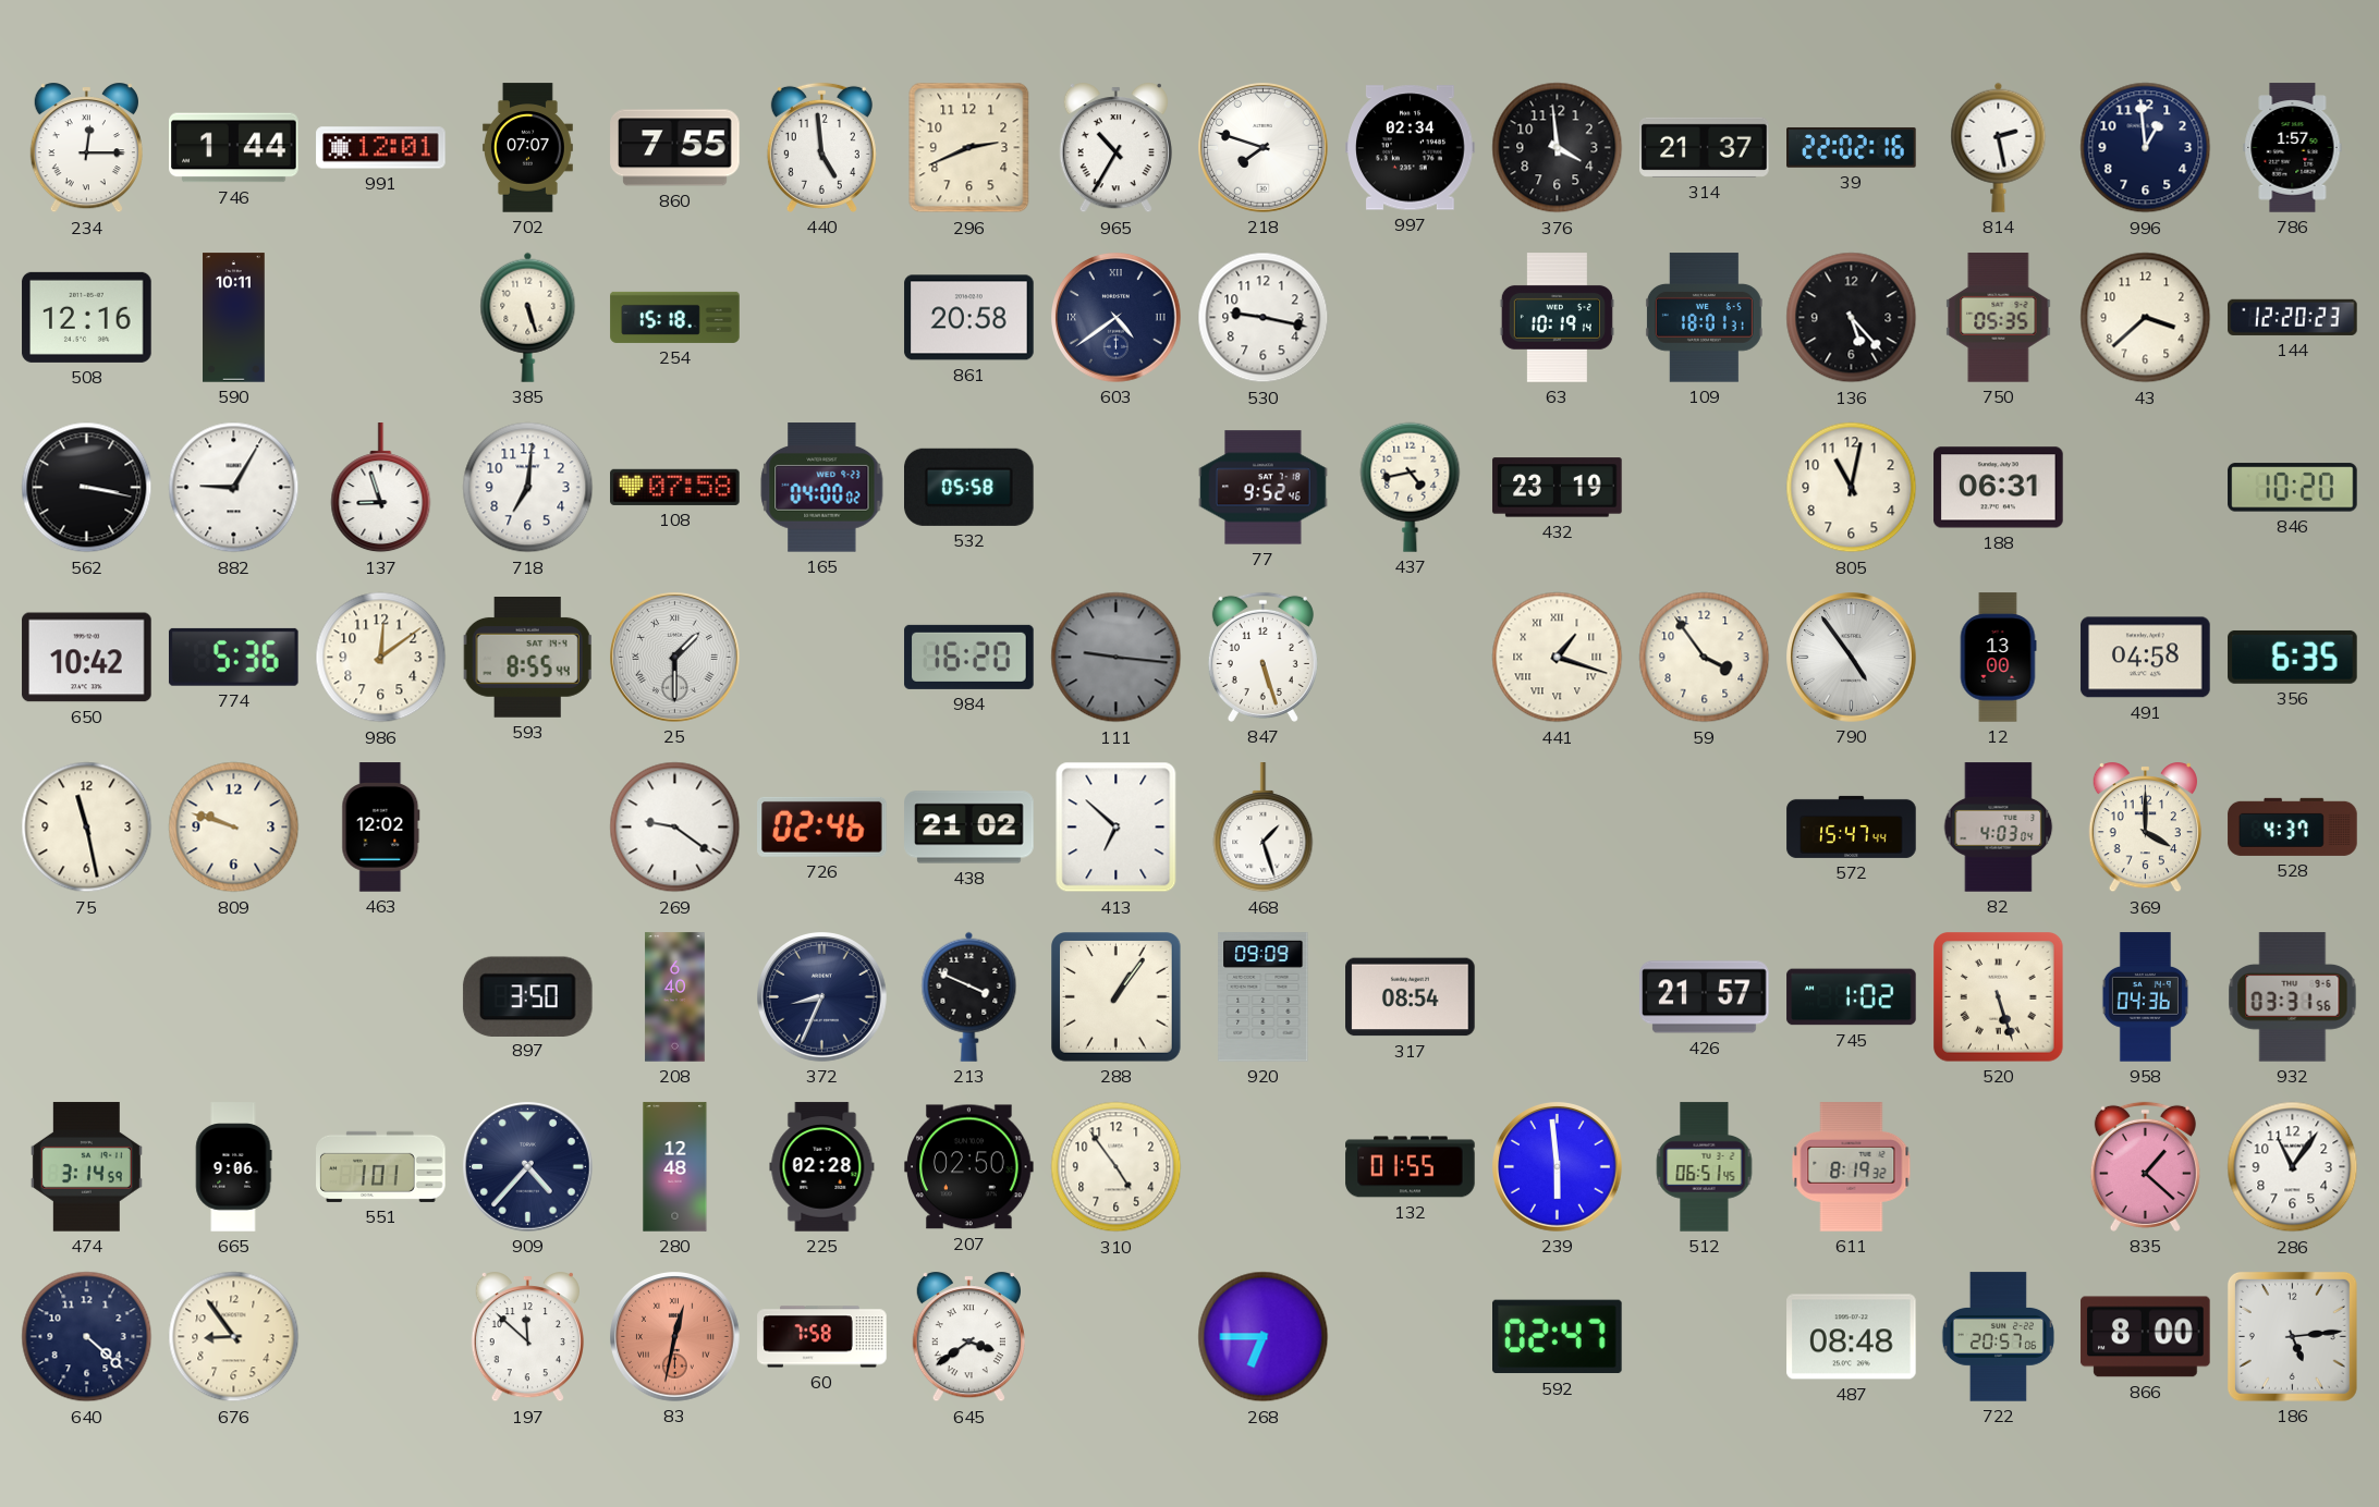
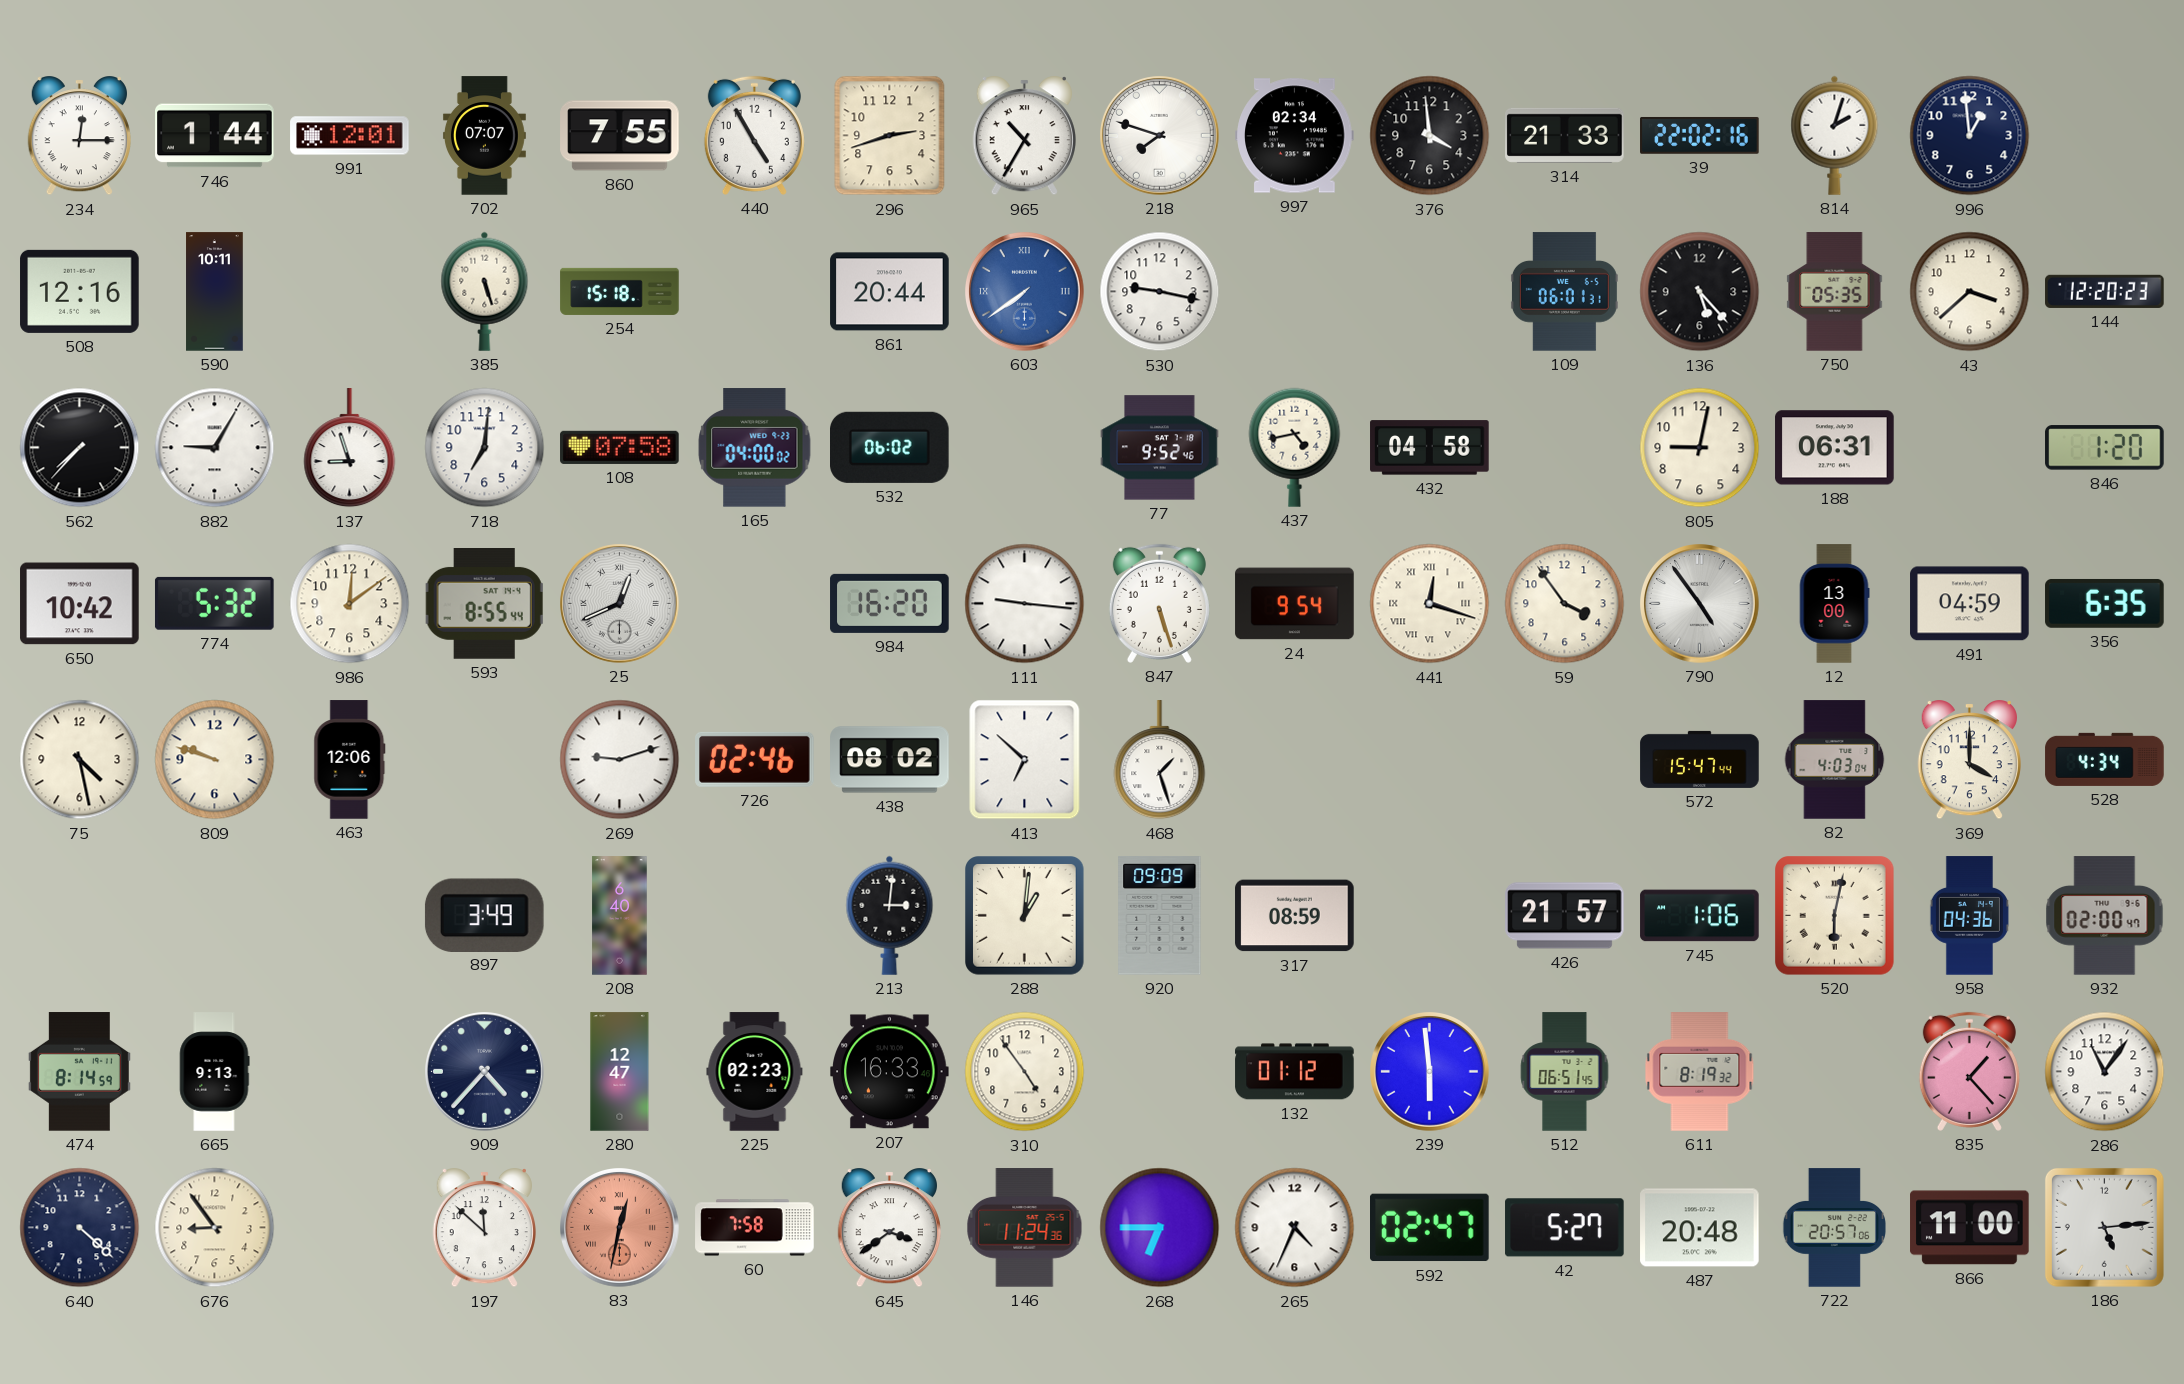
440: 4:59 -> 4:55
296: 2:41 -> 2:42
314: 21:37 -> 21:33
814: 2:28 -> 2:03
786: 1:57 -> none
861: 20:58 -> 20:44
603: 4:39 -> 7:39
603 dial: navy -> blue
63: 10:19 -> none
109: 18:01 -> 06:01
562: 3:17 -> 7:37
532: 05:58 -> 06:02
432: 23:19 -> 04:58
805: 11:02 -> 9:02
846: 10:20 -> 1:20
774: 5:36 -> 5:32
25: 1:30 -> 12:41
111 dial: grey -> white
24: none -> 9:54
441: 1:18 -> 12:18
491: 04:58 -> 04:59
75: 11:28 -> 4:28
463: 12:02 -> 12:06
269: 9:21 -> 9:12
438: 21:02 -> 08:02
528: 4:37 -> 4:34
897: 3:50 -> 3:49
372: 8:34 -> none
213: 3:49 -> 3:01
288: 1:06 -> 1:01
317: 08:54 -> 08:59
745: 1:02 -> 1:06
520: 5:27 -> 6:02
932: 03:31 -> 02:00
474: 3:14 -> 8:14
665: 9:06 -> 9:13
551: 1:01 -> none
280: 12:48 -> 12:47
225: 02:28 -> 02:23
207: 02:50 -> 16:33
132: 01:55 -> 01:12
835: 1:22 -> 1:23
146: none -> 11:24
265: none -> 4:34
42: none -> 5:27
487: 08:48 -> 20:48
866: 8:00 -> 11:00
